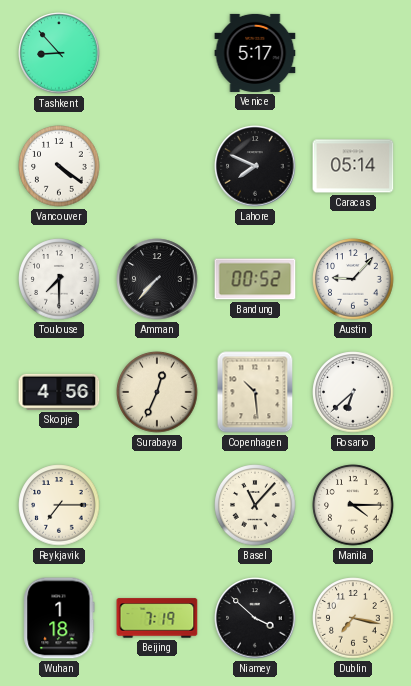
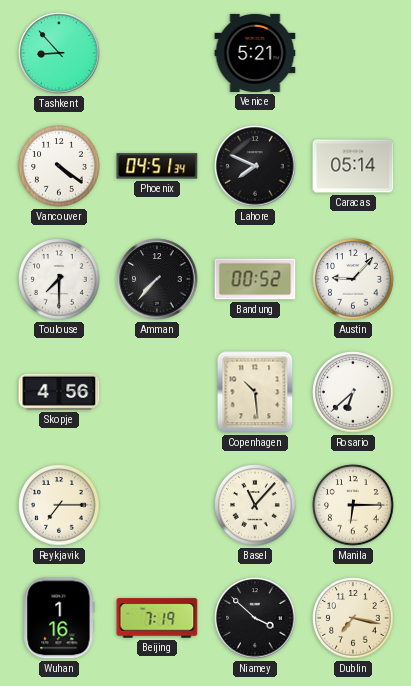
Venice: 5:17 -> 5:21
Phoenix: none -> 04:51
Surabaya: 12:34 -> none
Manila: 4:15 -> 6:15
Wuhan: 1:18 -> 1:16
